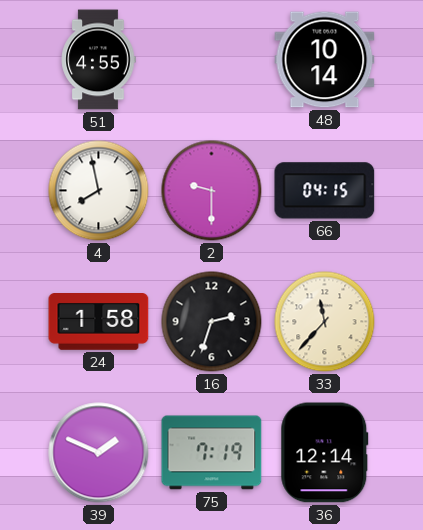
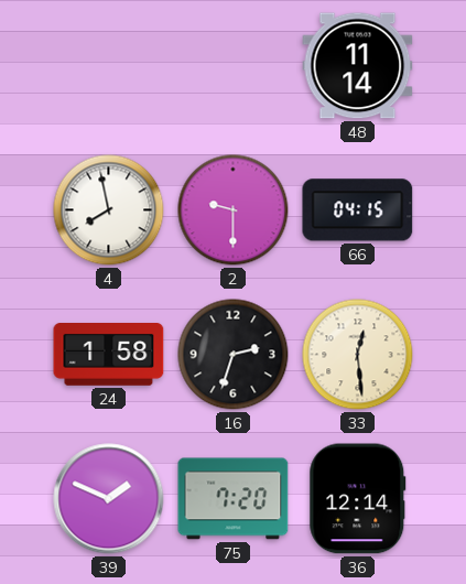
51: 4:55 -> none
48: 10:14 -> 11:14
33: 11:37 -> 12:29
75: 7:19 -> 7:20
